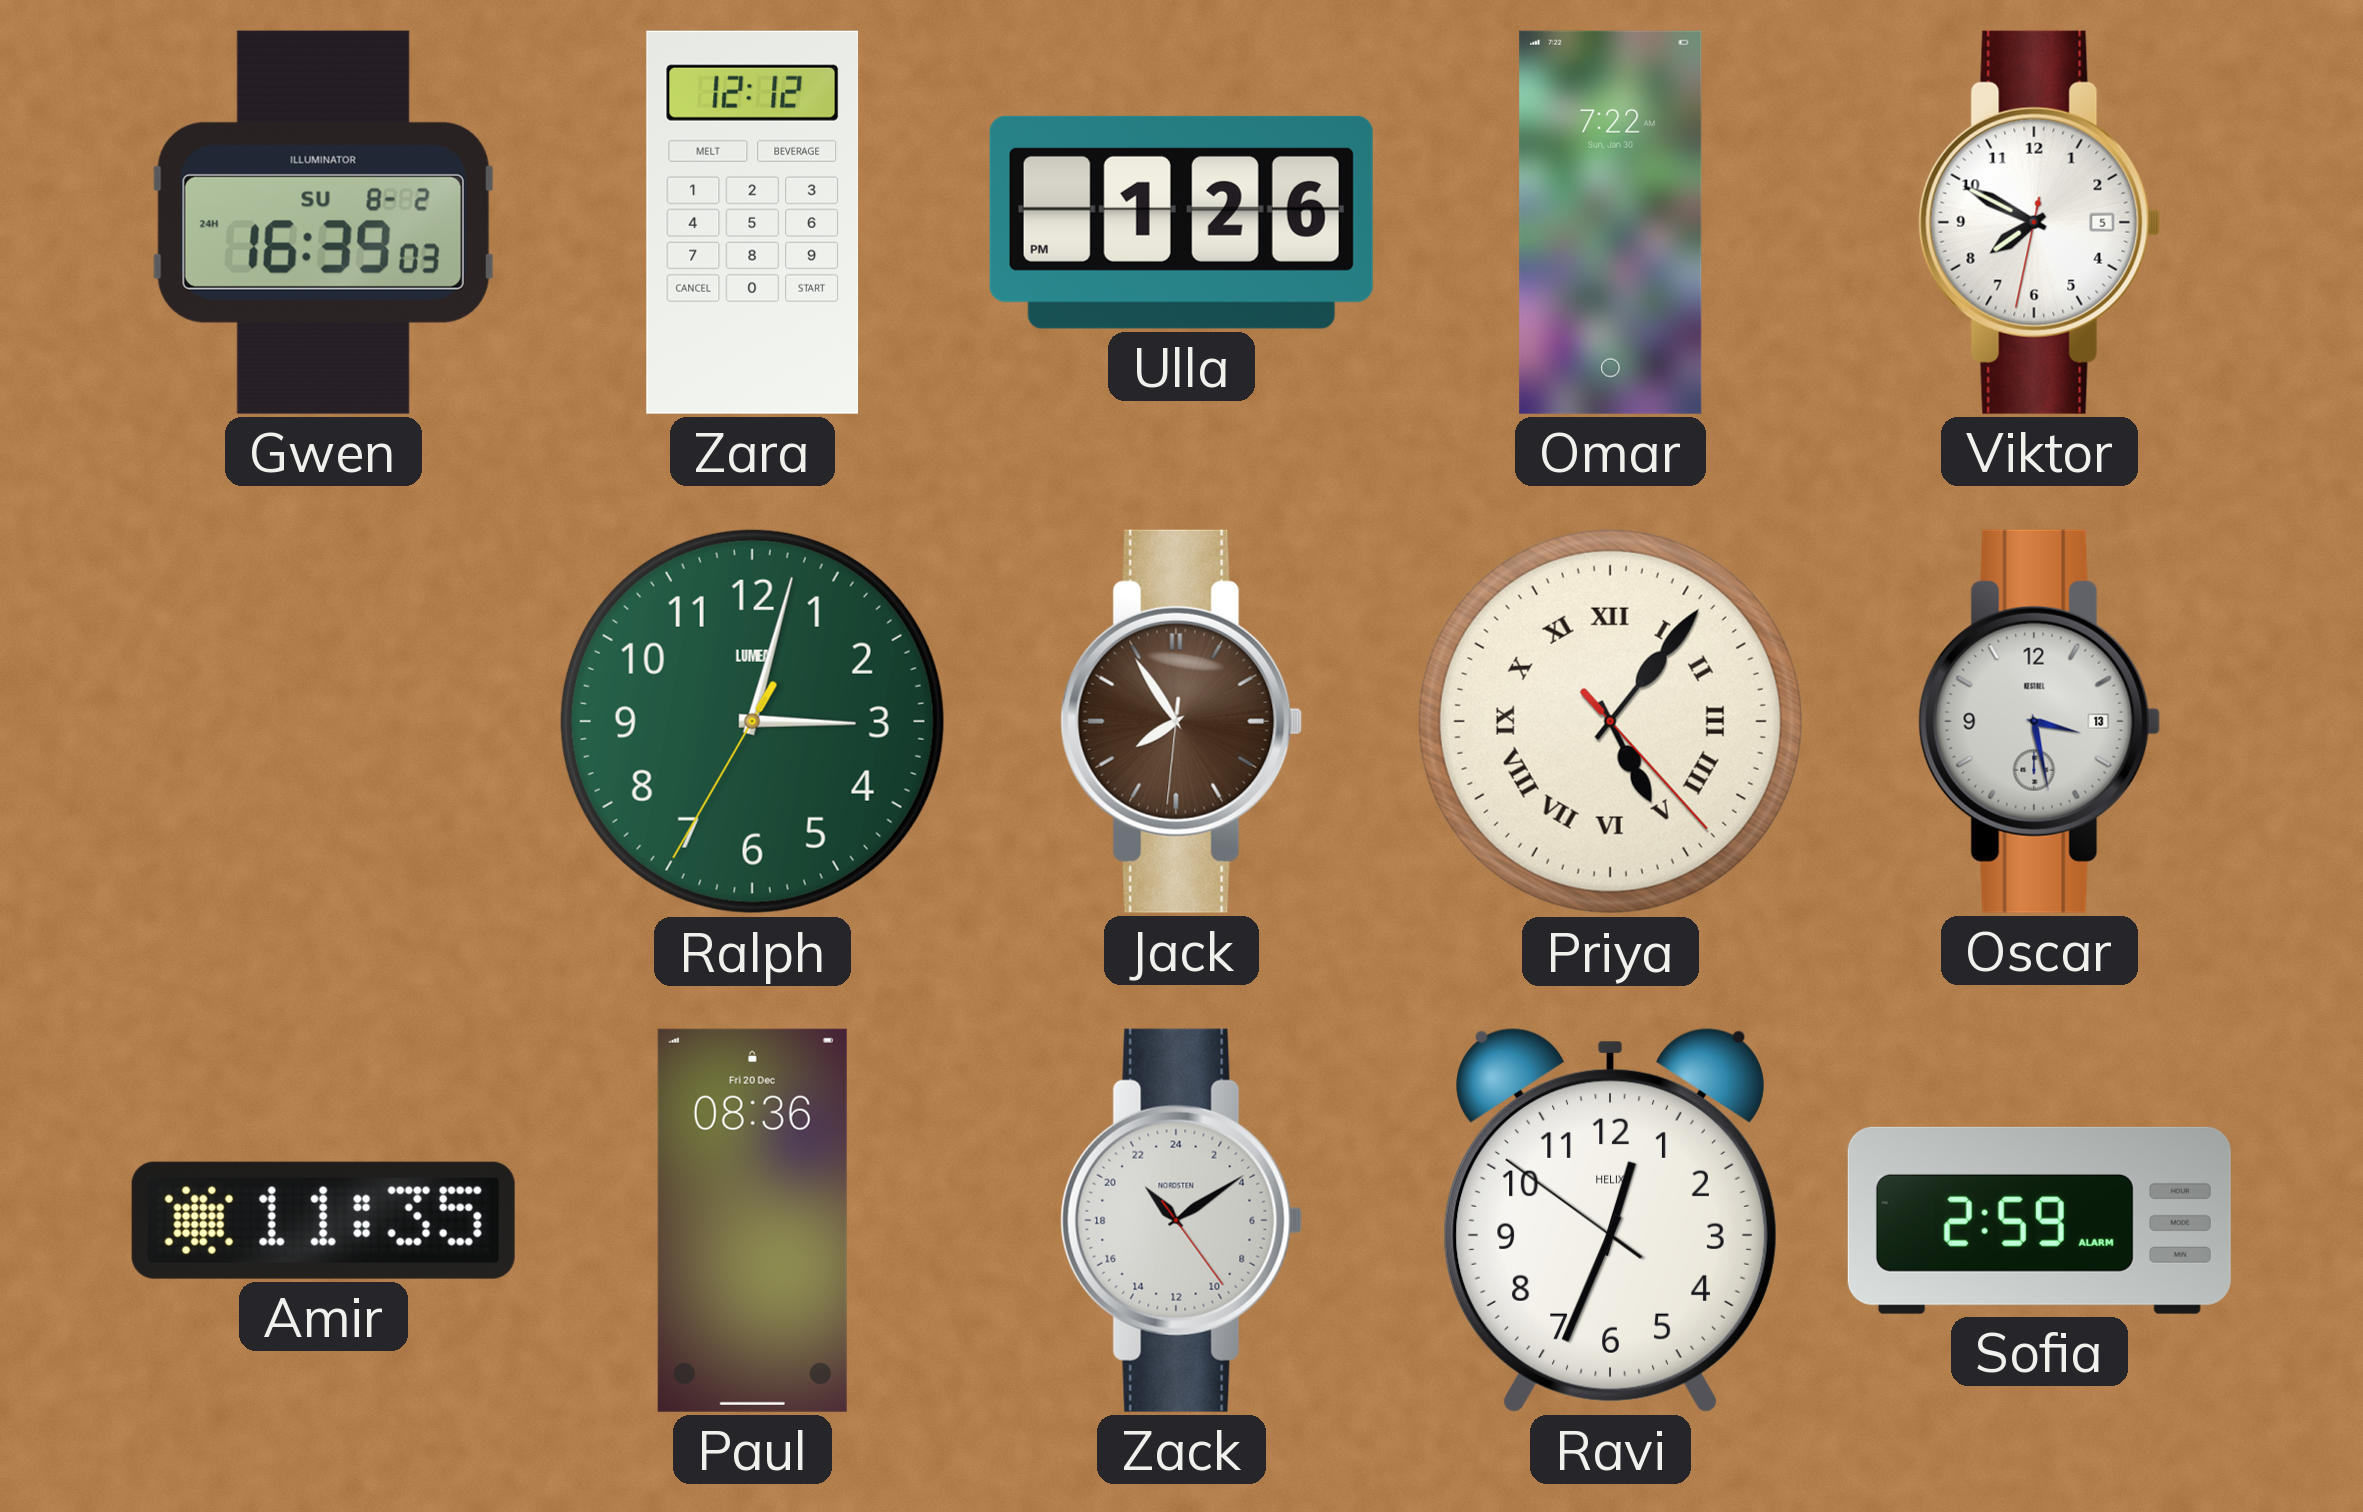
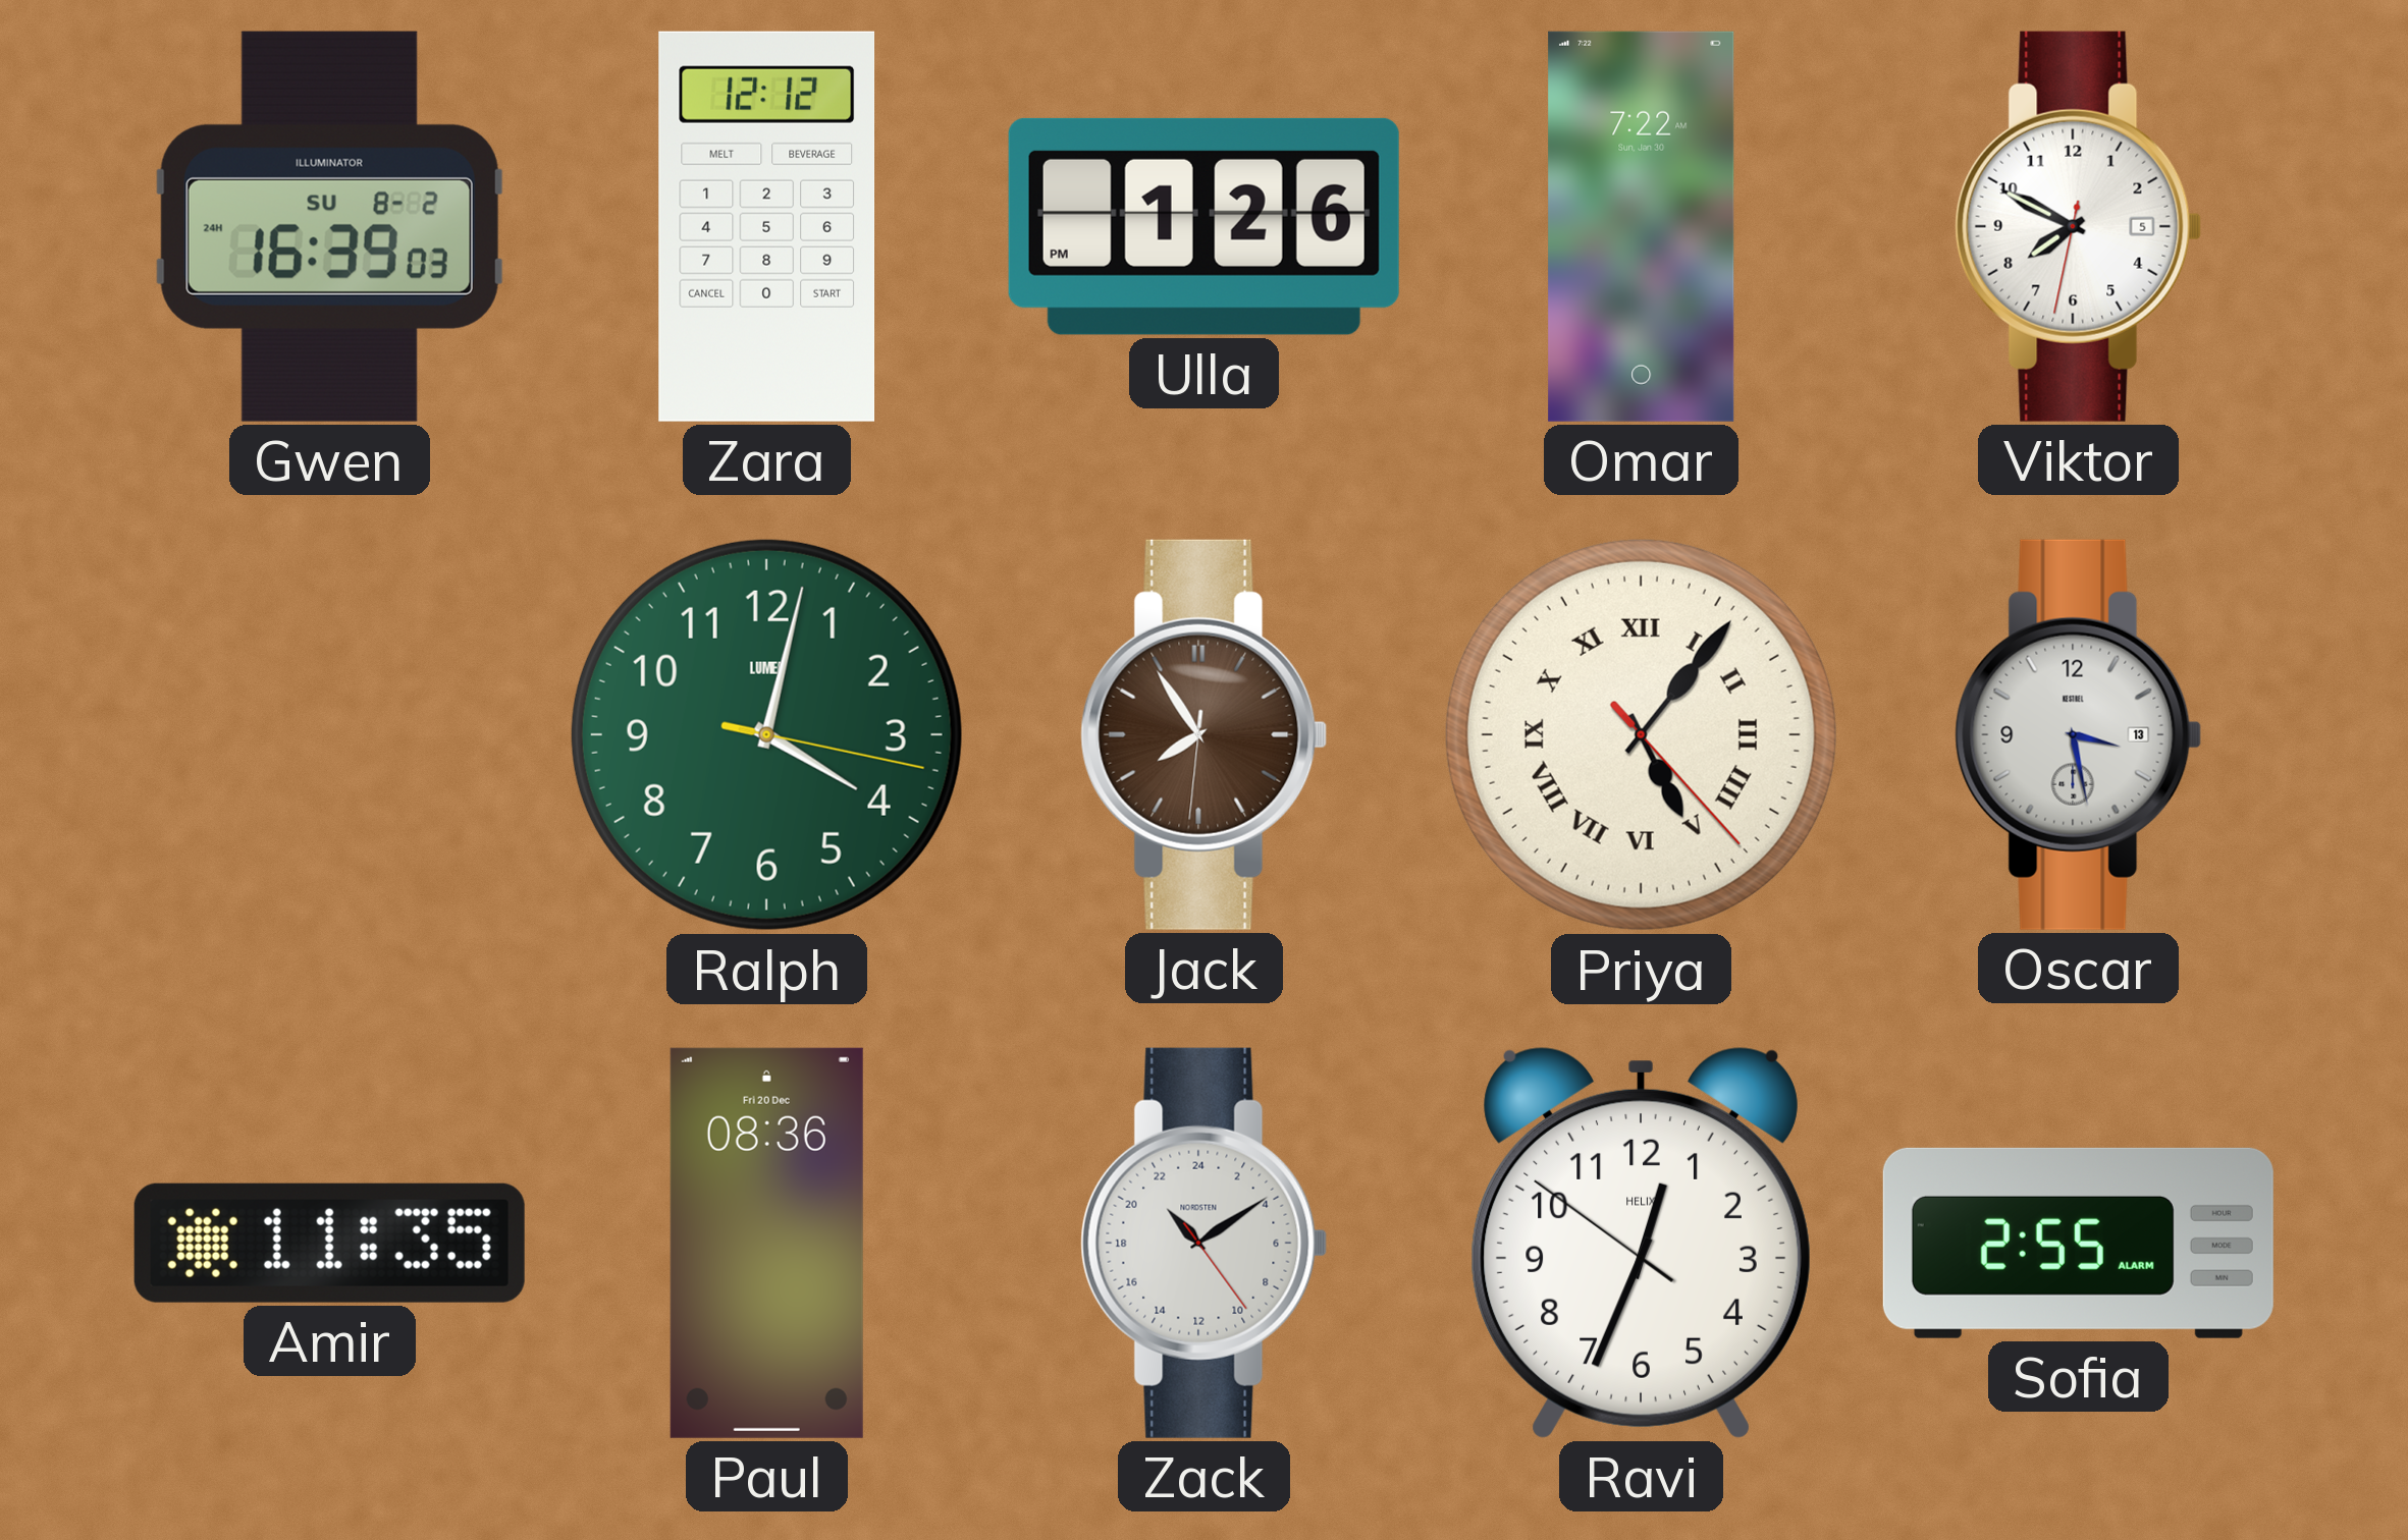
Ralph: 3:02 -> 4:02
Sofia: 2:59 -> 2:55
